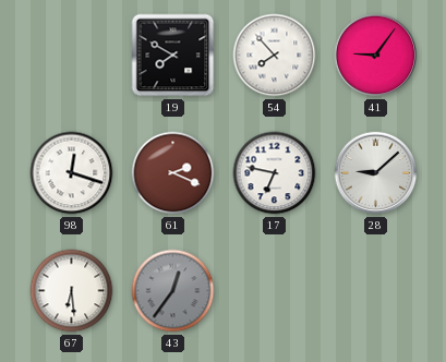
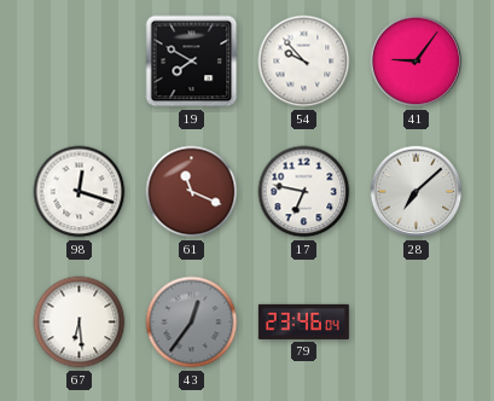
54: 7:53 -> 9:53
61: 2:19 -> 11:19
28: 9:08 -> 7:08
79: none -> 23:46
